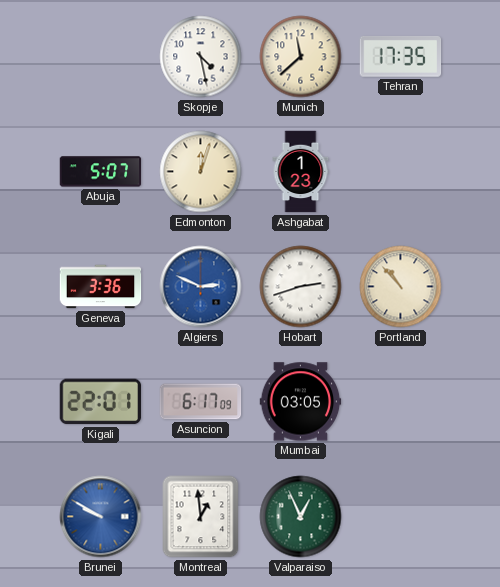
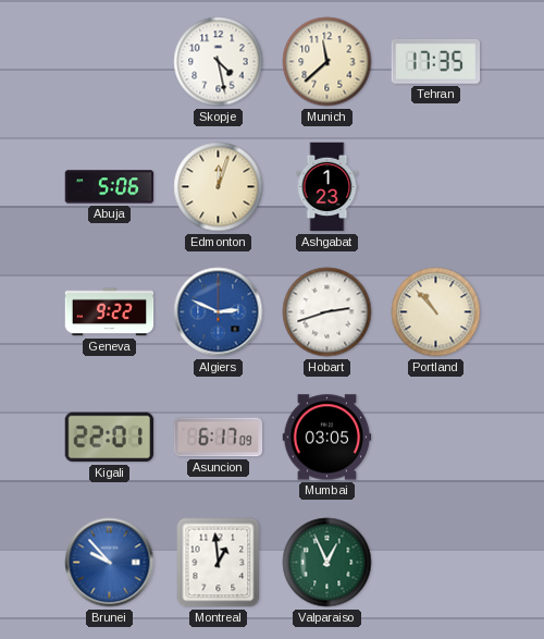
Abuja: 5:07 -> 5:06
Geneva: 3:36 -> 9:22
Brunei: 9:50 -> 9:53
